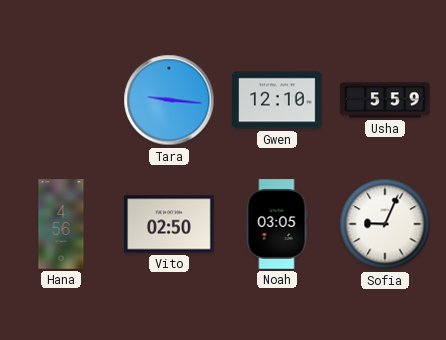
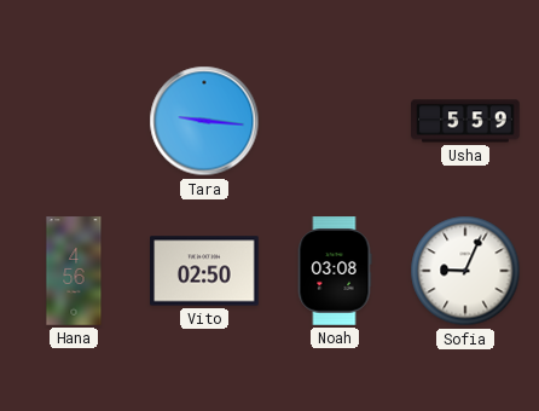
Gwen: 12:10 -> none
Noah: 03:05 -> 03:08
